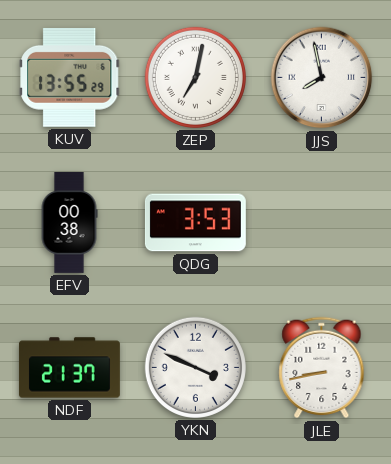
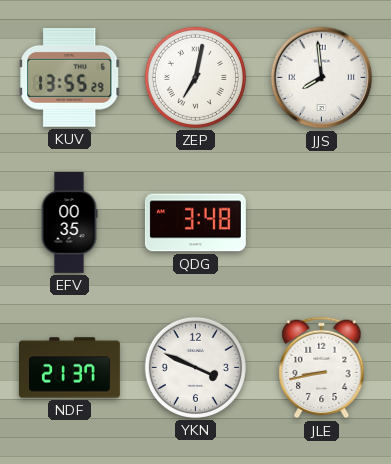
JJS: 7:58 -> 7:59
EFV: 00:38 -> 00:35
QDG: 3:53 -> 3:48
